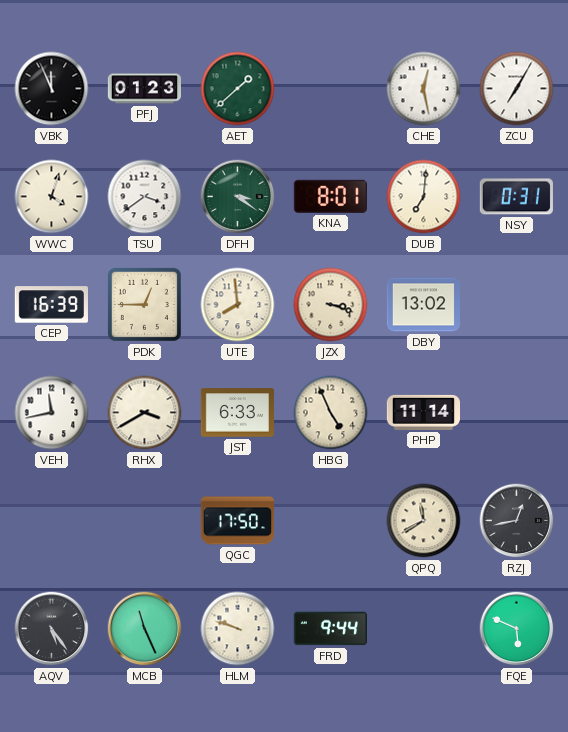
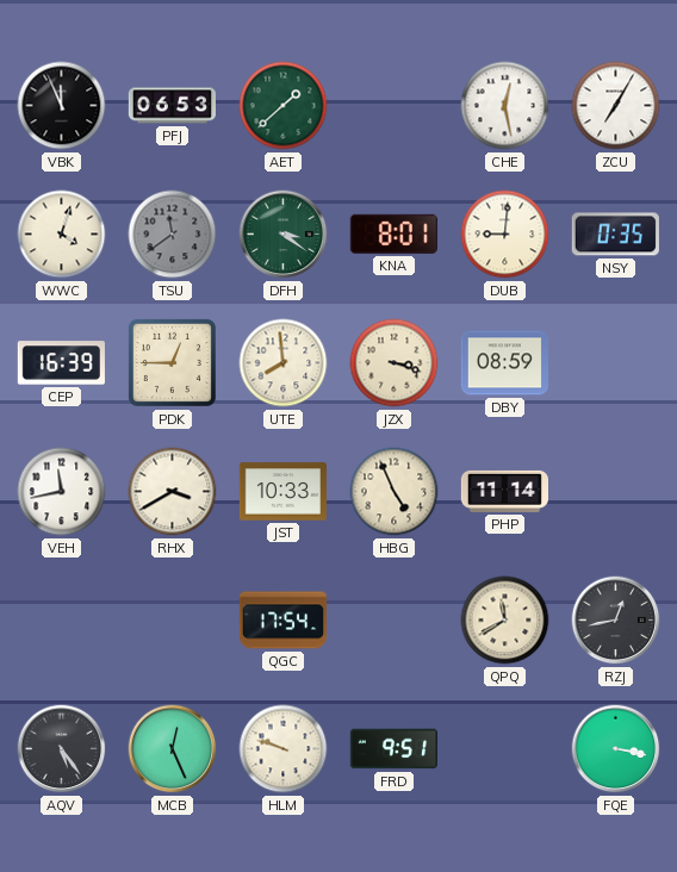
PFJ: 01:23 -> 06:53
TSU: 3:39 -> 11:39
TSU dial: white -> grey
DUB: 7:01 -> 9:01
NSY: 0:31 -> 0:35
DBY: 13:02 -> 08:59
JST: 6:33 -> 10:33
QGC: 17:50 -> 17:54
MCB: 11:26 -> 12:26
FRD: 9:44 -> 9:51
FQE: 5:49 -> 3:17
